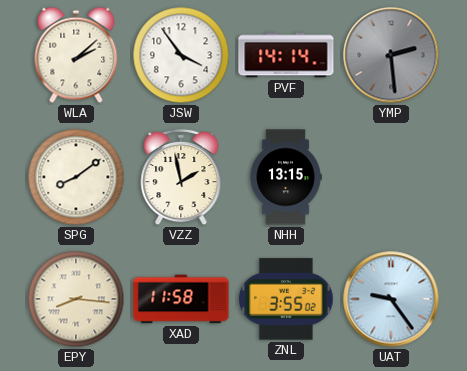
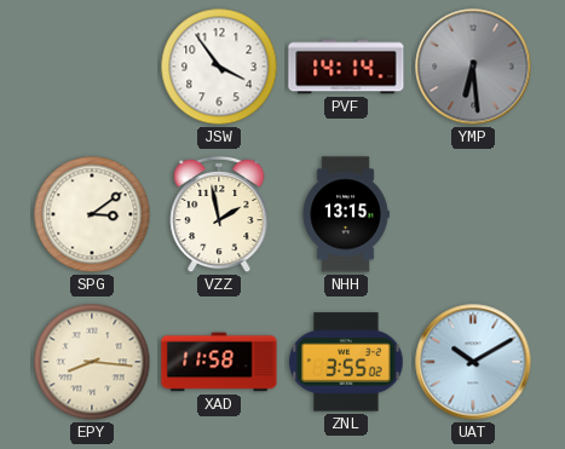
WLA: 2:08 -> none
YMP: 2:29 -> 6:29
SPG: 8:09 -> 3:09
UAT: 9:24 -> 10:10
